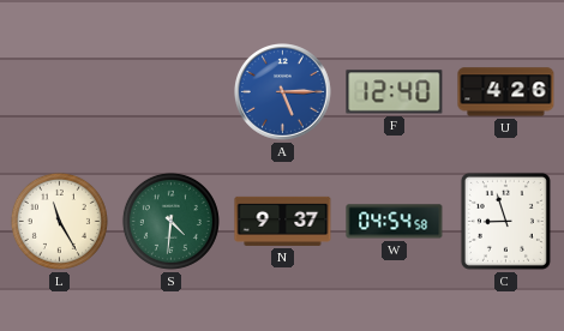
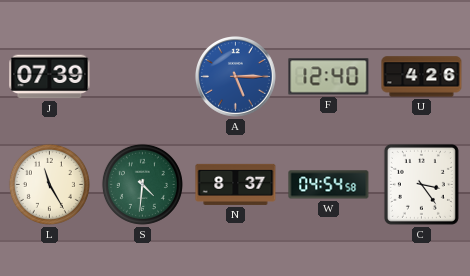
J: none -> 07:39
N: 9:37 -> 8:37
C: 8:57 -> 3:24
